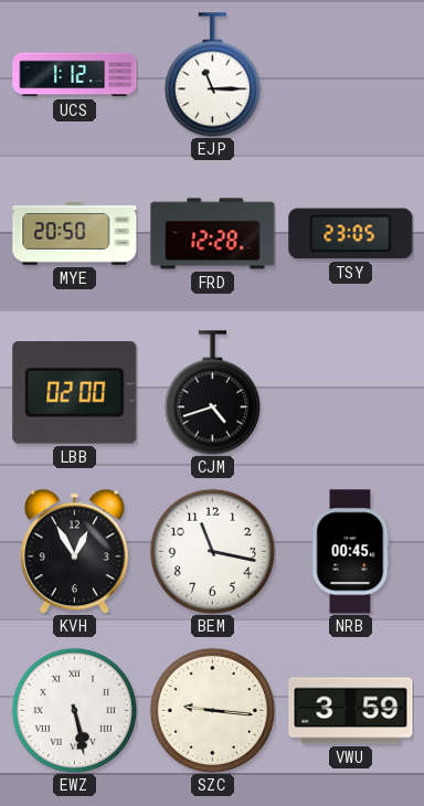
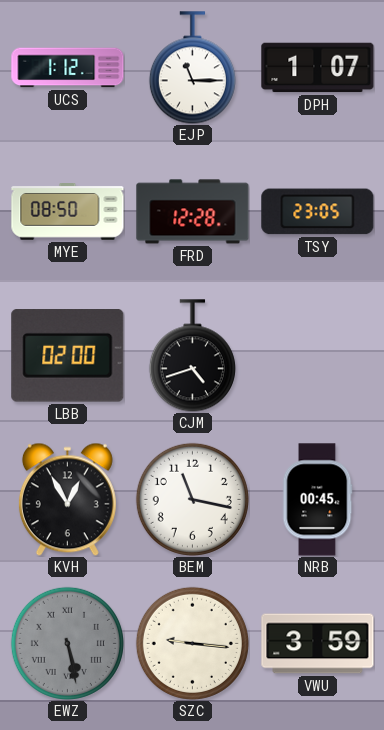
DPH: none -> 1:07
MYE: 20:50 -> 08:50
EWZ dial: white -> grey
